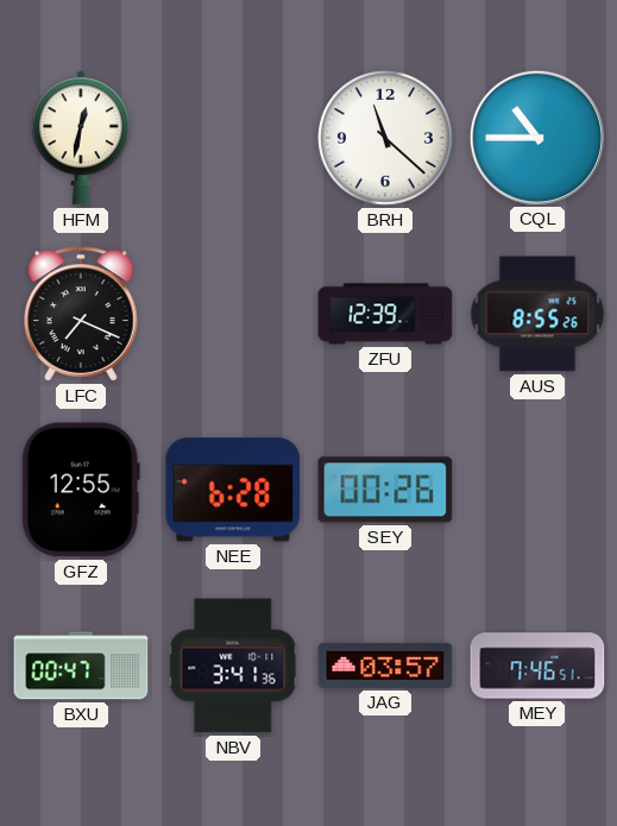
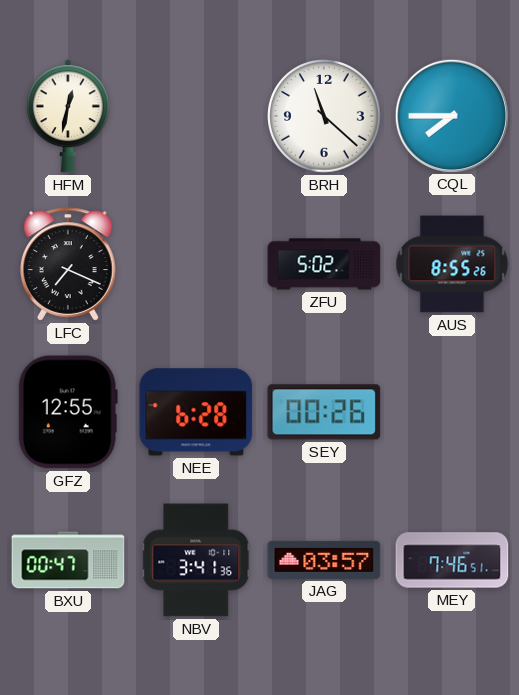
CQL: 10:45 -> 7:45
ZFU: 12:39 -> 5:02
